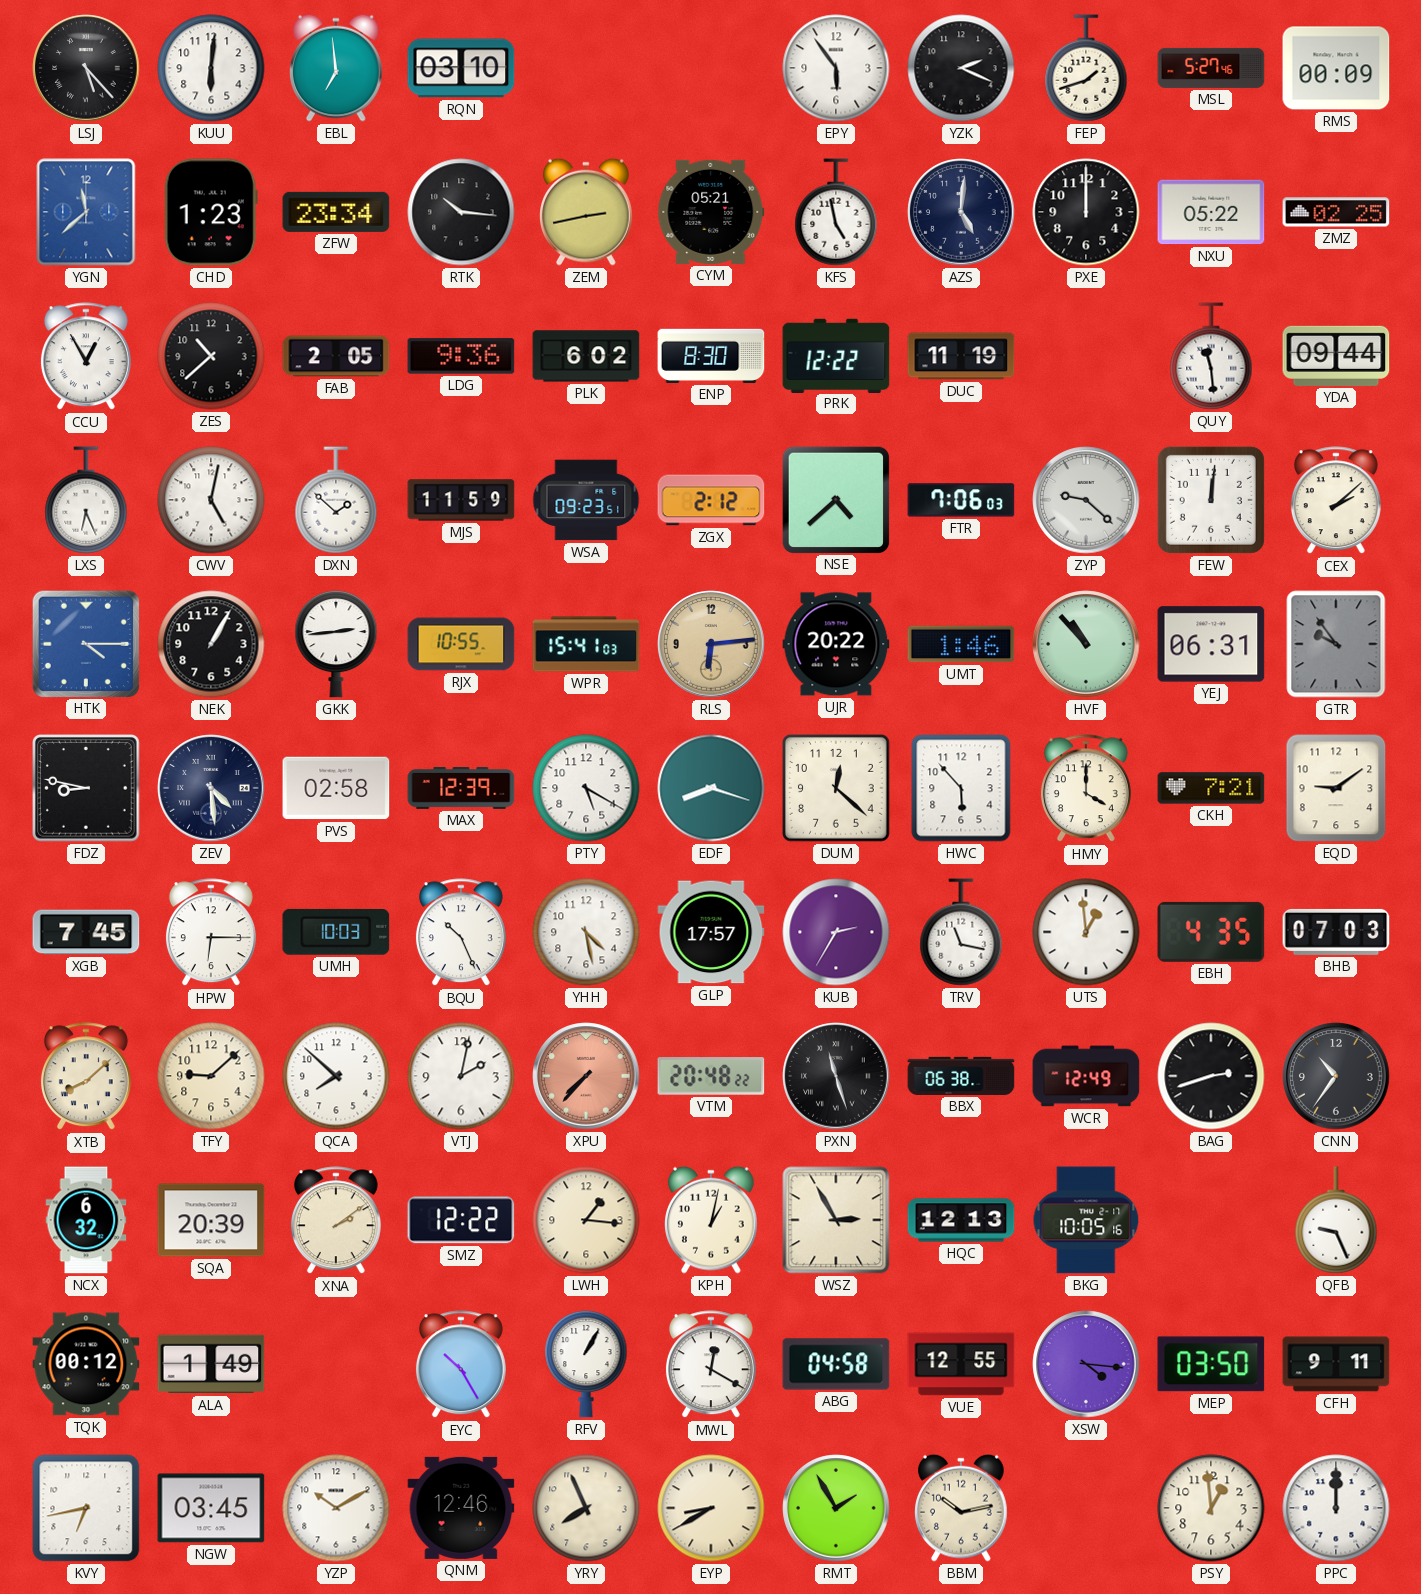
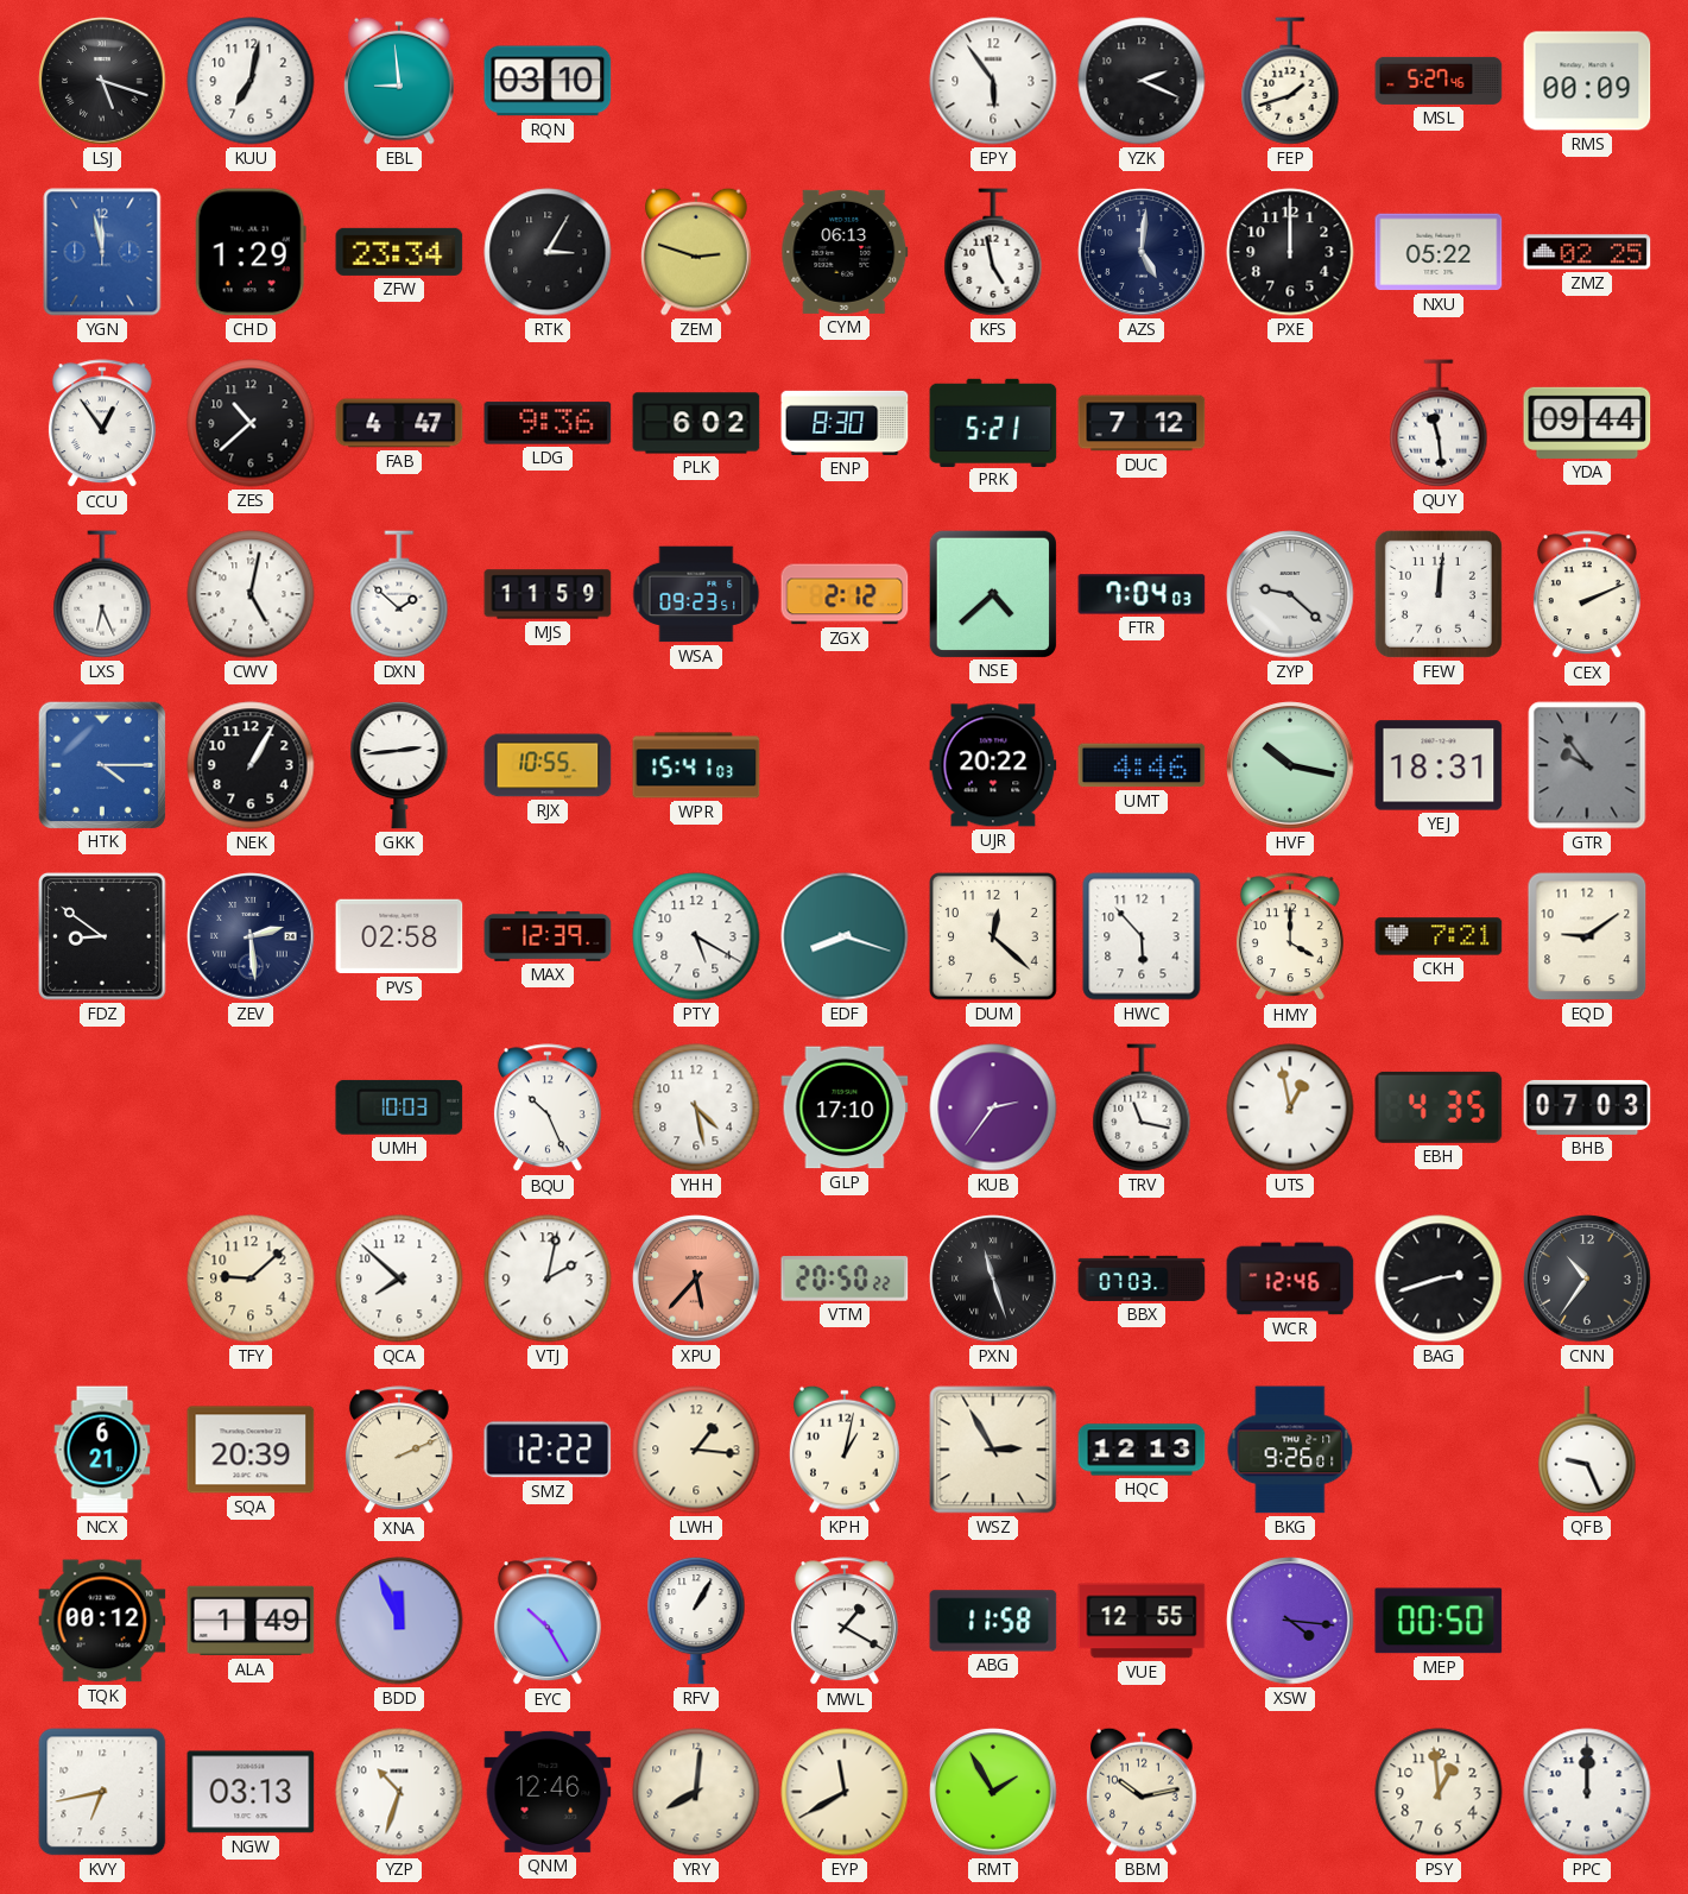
LSJ: 5:23 -> 5:18
KUU: 6:01 -> 7:02
EBL: 6:59 -> 8:59
YGN: 11:38 -> 11:58
CHD: 1:23 -> 1:29
RTK: 10:16 -> 3:05
ZEM: 2:43 -> 2:48
CYM: 05:21 -> 06:13
CCU: 12:55 -> 12:54
FAB: 2:05 -> 4:47
PRK: 12:22 -> 5:21
DUC: 11:19 -> 7:12
FTR: 7:06 -> 7:04
CEX: 2:08 -> 2:11
RLS: 6:14 -> none
UMT: 1:46 -> 4:46
HVF: 10:53 -> 10:17
YEJ: 06:31 -> 18:31
FDZ: 8:47 -> 8:51
ZEV: 4:29 -> 2:29
XGB: 7:45 -> none
HPW: 6:15 -> none
GLP: 17:57 -> 17:10
KUB: 2:35 -> 2:36
UTS: 12:59 -> 12:58
XTB: 8:08 -> none
XPU: 7:37 -> 5:37
VTM: 20:48 -> 20:50
BBX: 06:38 -> 07:03
WCR: 12:49 -> 12:46
NCX: 6:32 -> 6:21
XNA: 2:09 -> 2:11
BKG: 10:05 -> 9:26
BDD: none -> 11:56
MWL: 12:20 -> 1:20
ABG: 04:58 -> 11:58
MEP: 03:50 -> 00:50
CFH: 9:11 -> none
NGW: 03:45 -> 03:13
YZP: 10:10 -> 10:33
YRY: 7:56 -> 8:01
EYP: 8:40 -> 11:40
